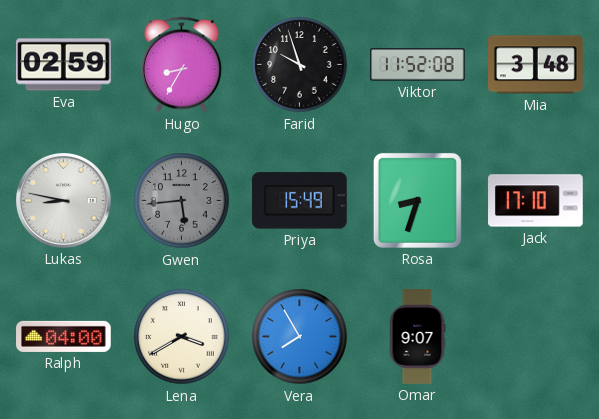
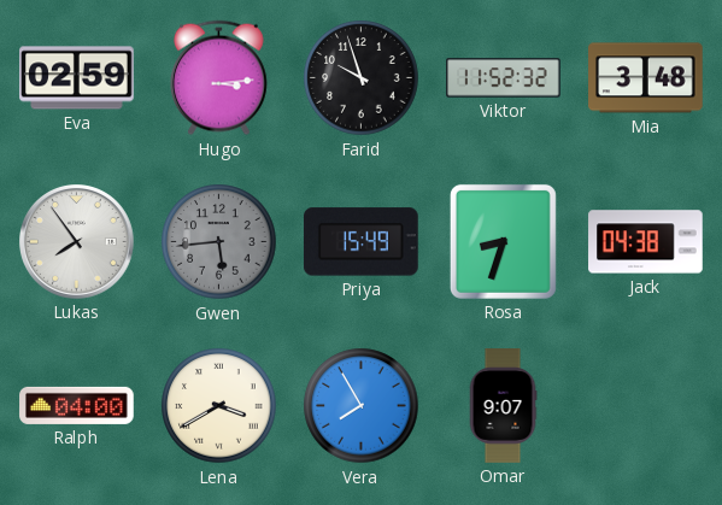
Hugo: 8:35 -> 3:14
Viktor: 11:52:08 -> 11:52:32
Lukas: 8:47 -> 7:54
Jack: 17:10 -> 04:38
